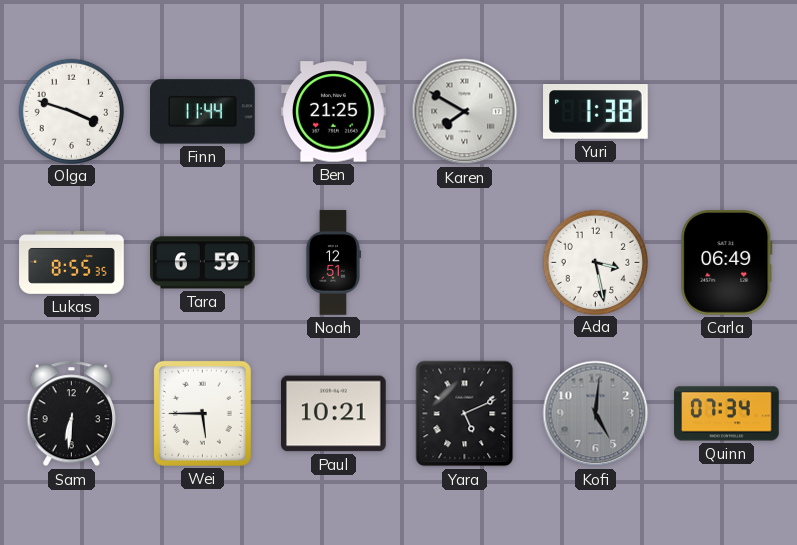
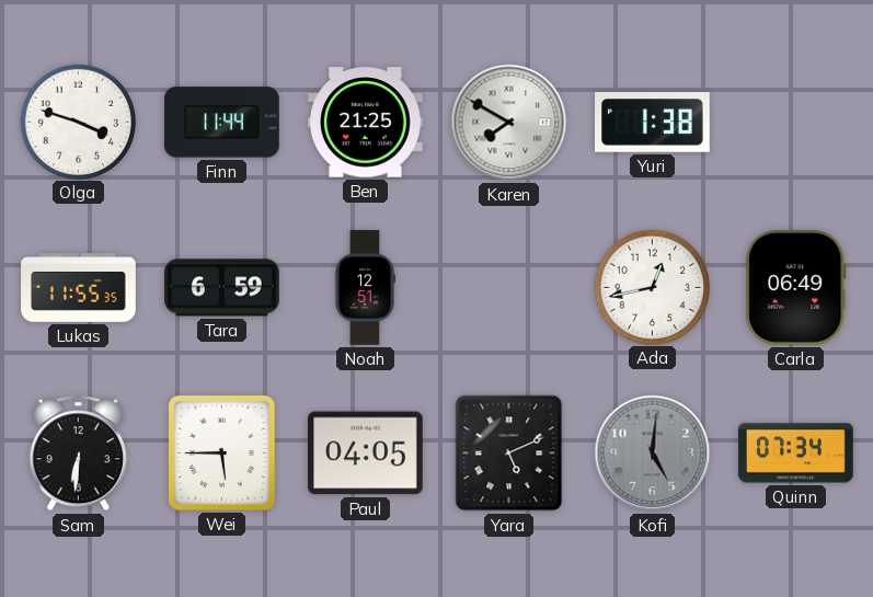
Lukas: 8:55 -> 11:55
Ada: 3:28 -> 12:43
Paul: 10:21 -> 04:05
